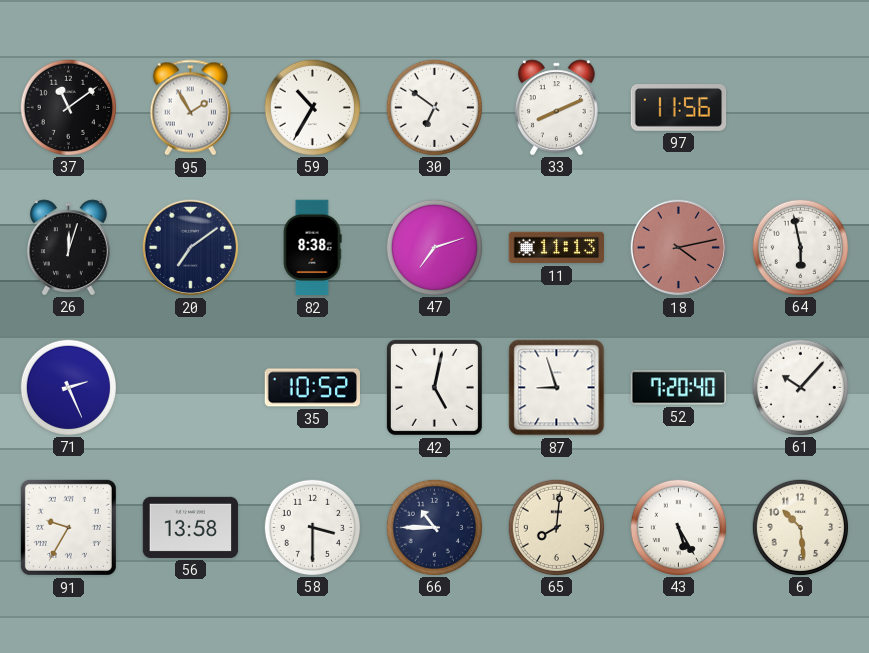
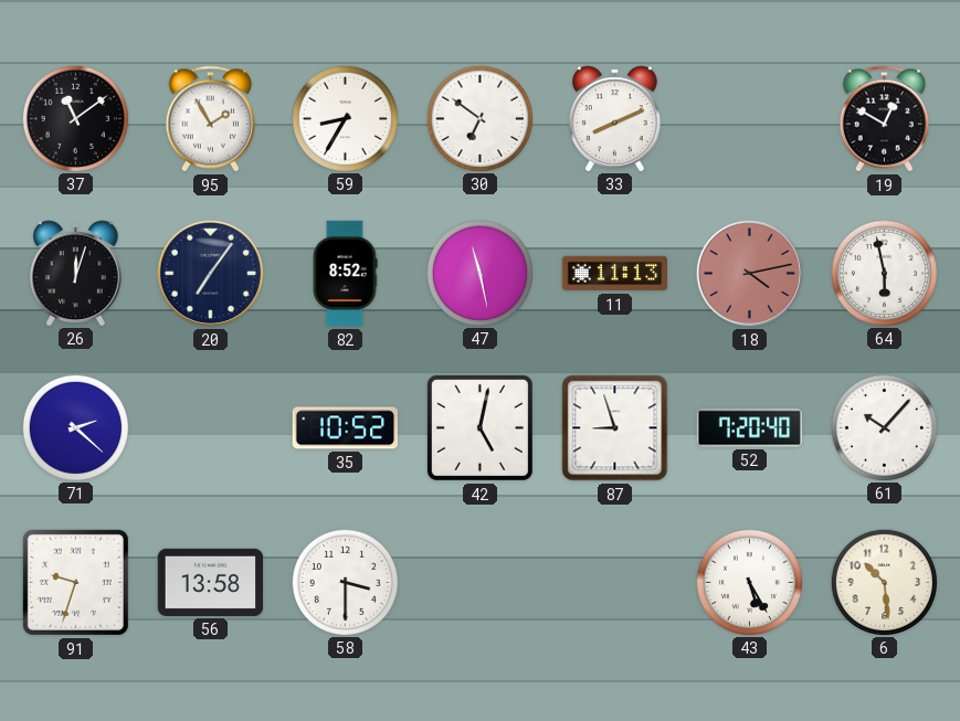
59: 10:35 -> 8:35
97: 11:56 -> none
19: none -> 12:50
20: 7:09 -> 7:06
82: 8:38 -> 8:52
47: 7:12 -> 11:28
71: 2:26 -> 2:22
91: 9:35 -> 9:33
66: 10:45 -> none
65: 8:01 -> none
